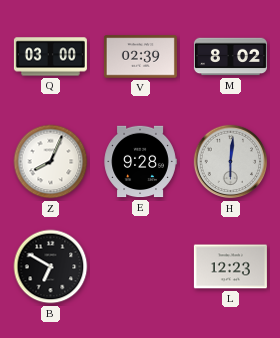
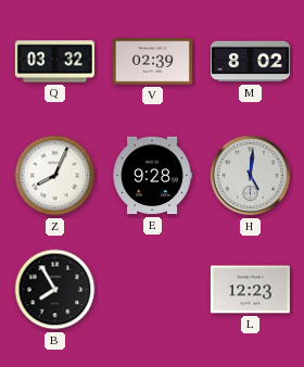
Q: 03:00 -> 03:32
H: 6:01 -> 5:01
B: 6:50 -> 7:55
